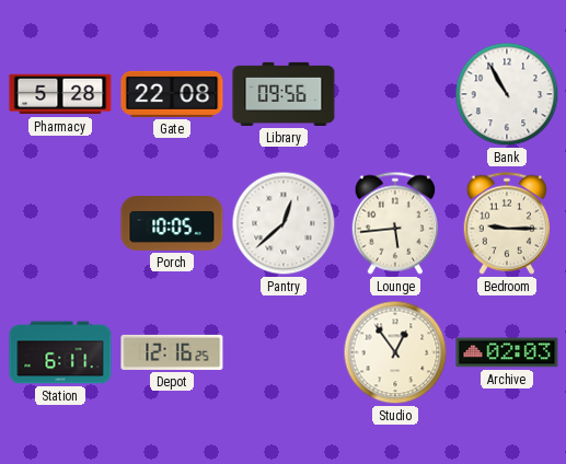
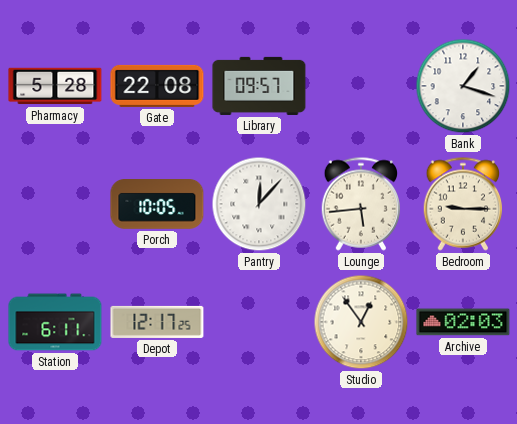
Library: 09:56 -> 09:57
Bank: 10:55 -> 1:18
Pantry: 12:38 -> 12:07
Depot: 12:16 -> 12:17
